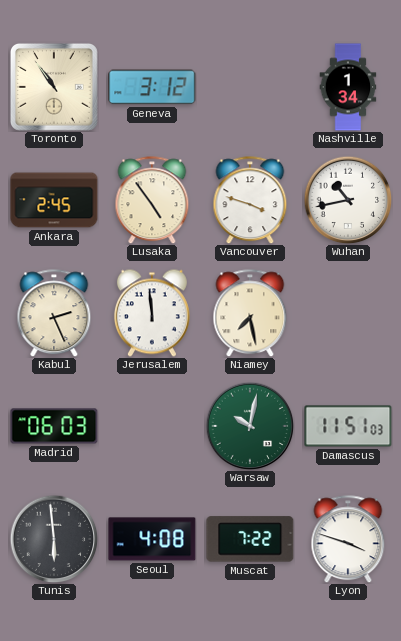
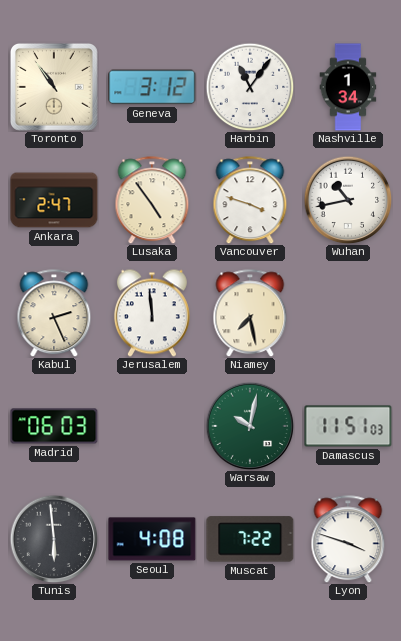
Harbin: none -> 11:06
Ankara: 2:45 -> 2:47
